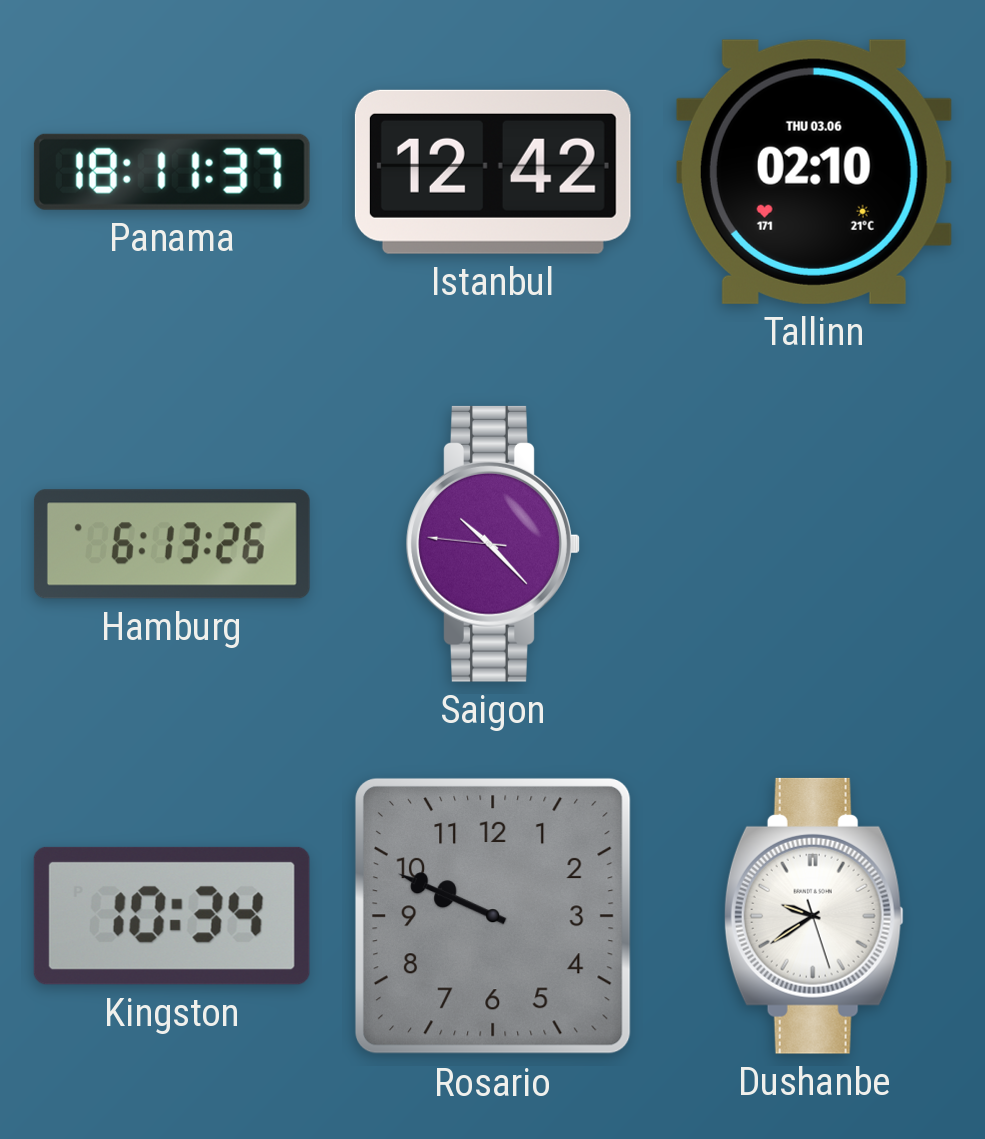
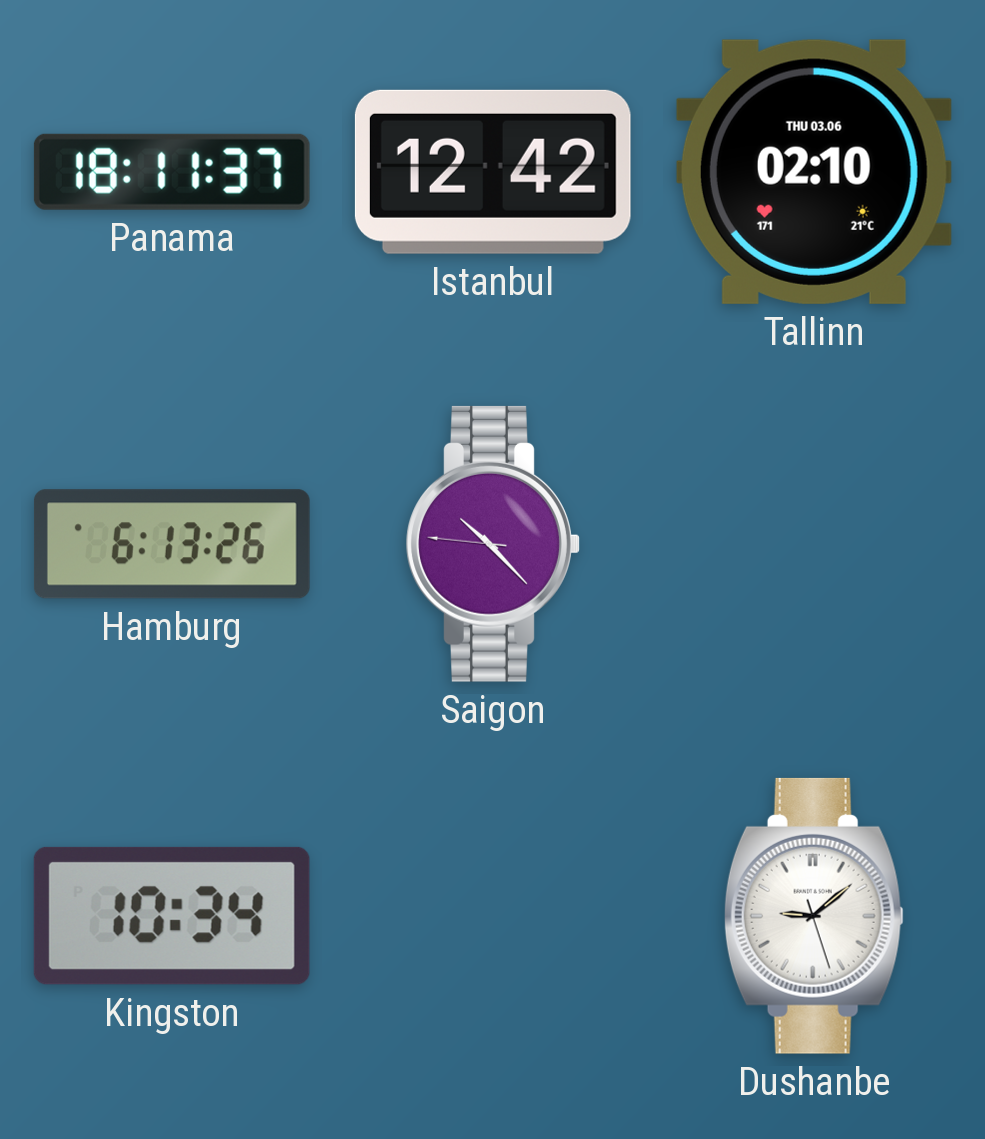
Rosario: 9:49 -> none
Dushanbe: 9:39 -> 9:08
